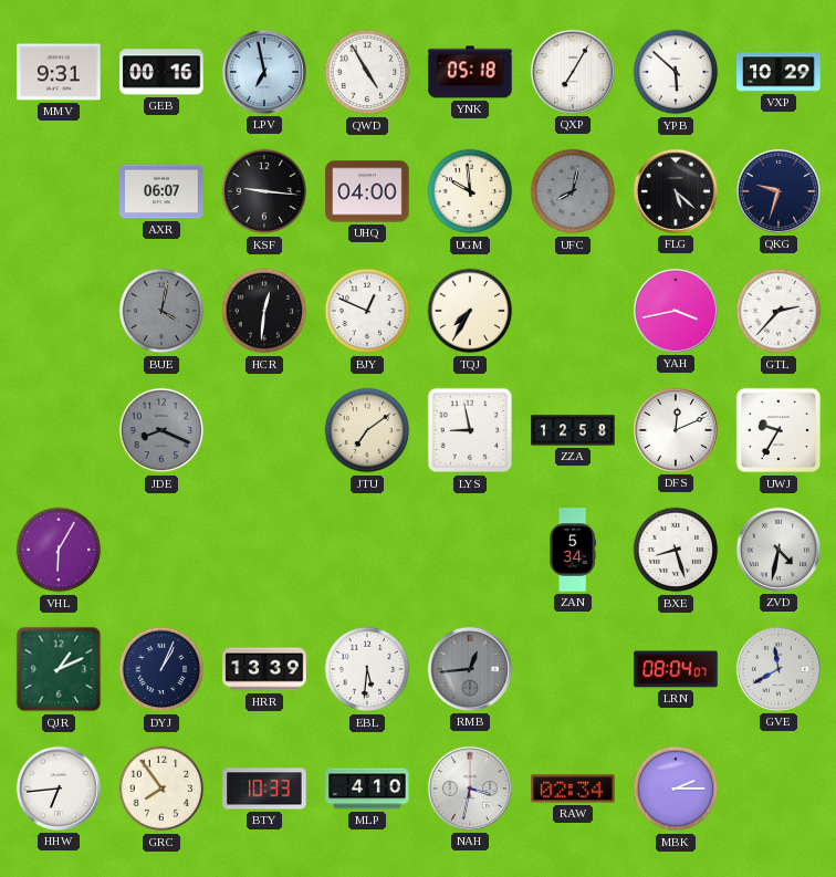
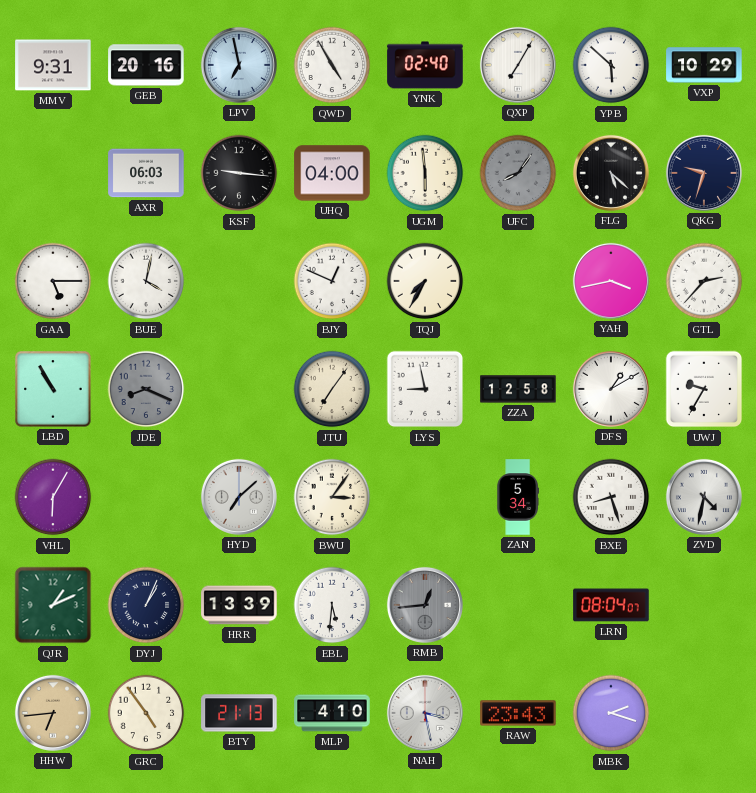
GEB: 00:16 -> 20:16
YNK: 05:18 -> 02:40
AXR: 06:07 -> 06:03
UGM: 9:59 -> 5:59
UFC: 8:02 -> 8:06
GAA: none -> 5:15
BUE dial: grey -> white
HCR: 12:31 -> none
LBD: none -> 10:55
JTU: 7:09 -> 7:06
DFS: 12:11 -> 1:10
HYD: none -> 7:08
BWU: none -> 3:06
GVE: 11:40 -> none
HHW dial: white -> champagne
GRC: 7:54 -> 4:54
BTY: 10:33 -> 21:13
NAH: 3:32 -> 3:28
RAW: 02:34 -> 23:43
MBK: 2:15 -> 2:18
